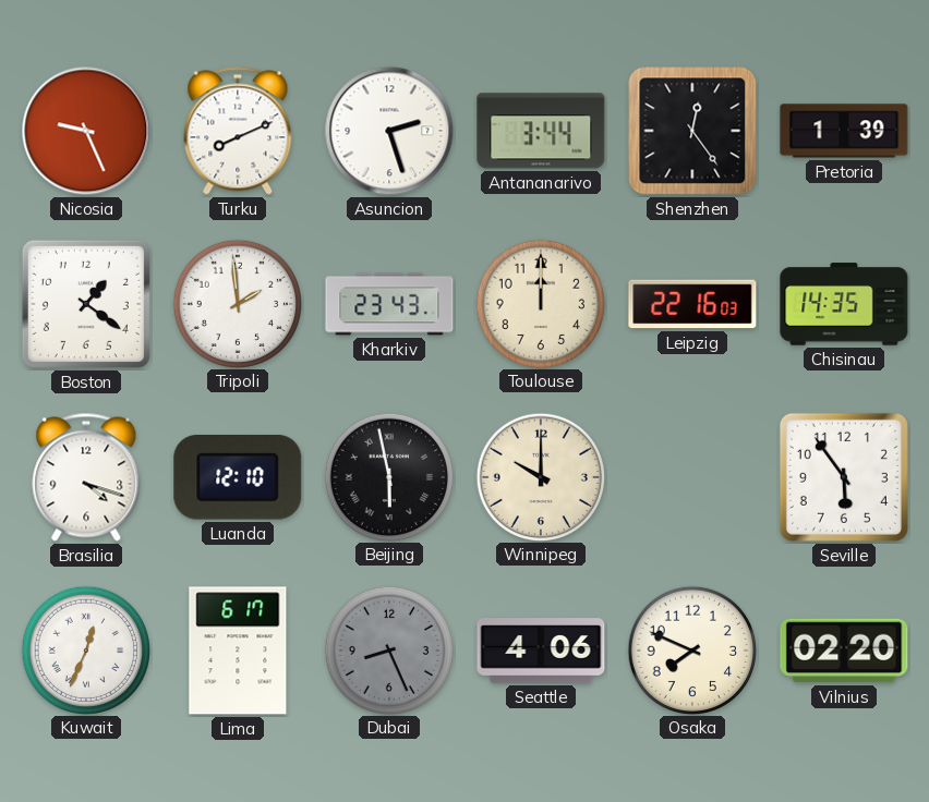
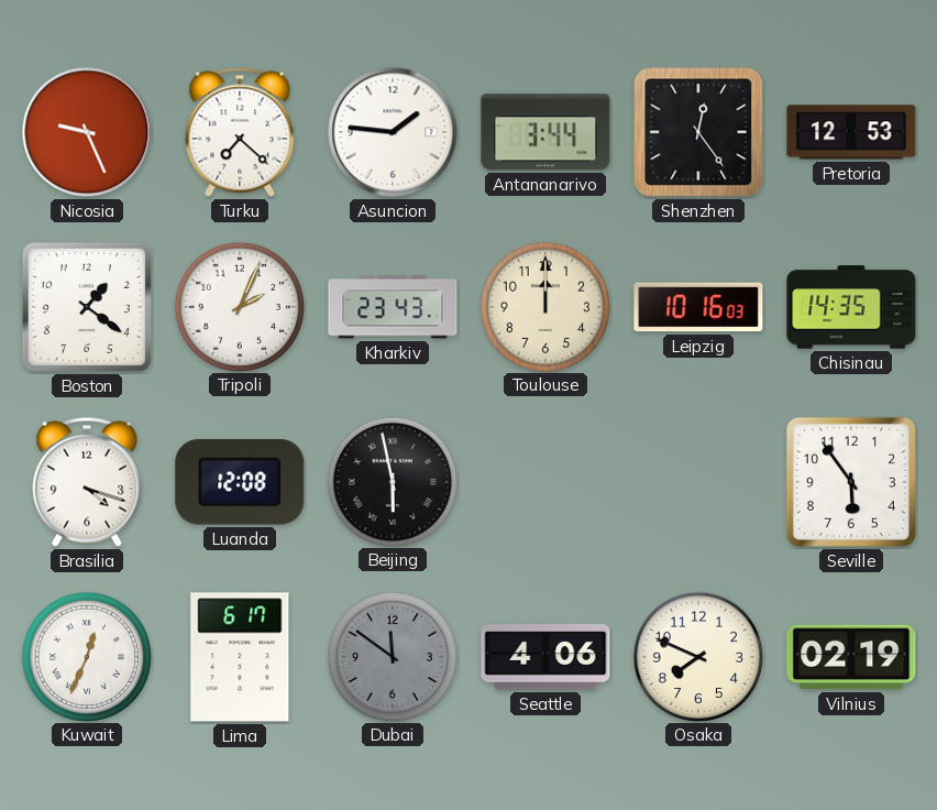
Turku: 8:11 -> 7:22
Asuncion: 2:27 -> 1:46
Pretoria: 1:39 -> 12:53
Tripoli: 1:59 -> 2:04
Leipzig: 22:16 -> 10:16
Luanda: 12:10 -> 12:08
Winnipeg: 10:00 -> none
Dubai: 8:26 -> 11:51
Vilnius: 02:20 -> 02:19
